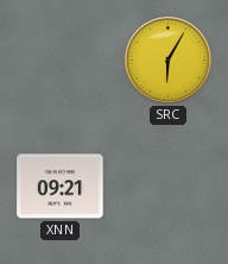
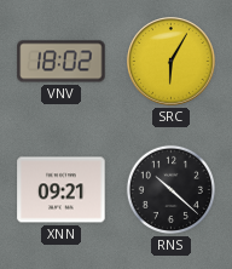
VNV: none -> 18:02
RNS: none -> 10:22
